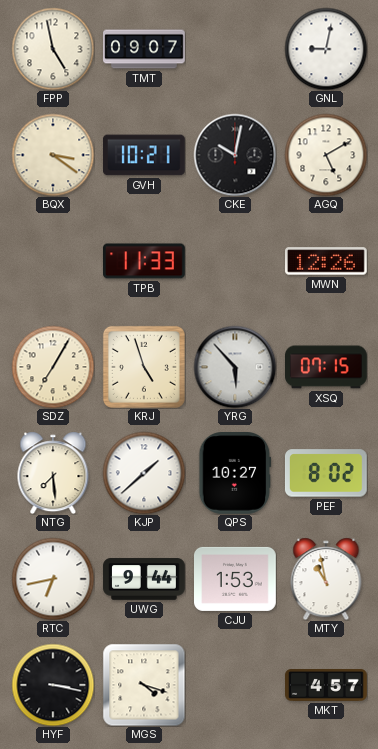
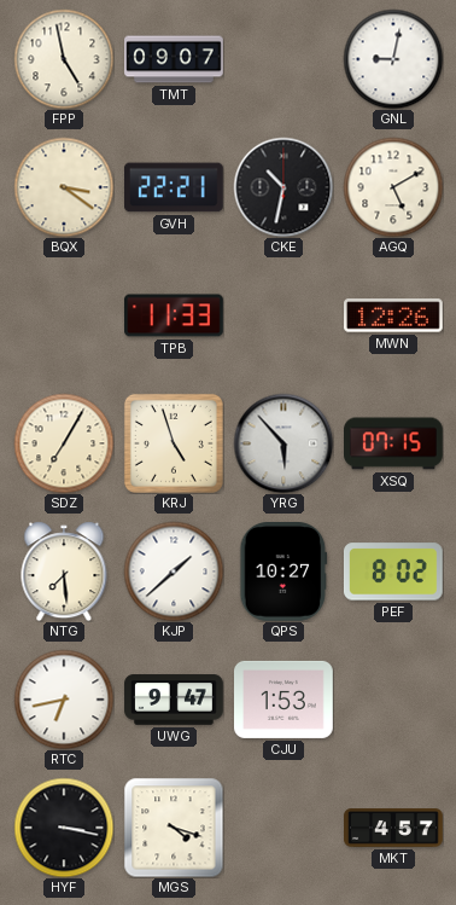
GVH: 10:21 -> 22:21
CKE: 10:02 -> 10:32
UWG: 9:44 -> 9:47
MTY: 10:58 -> none
